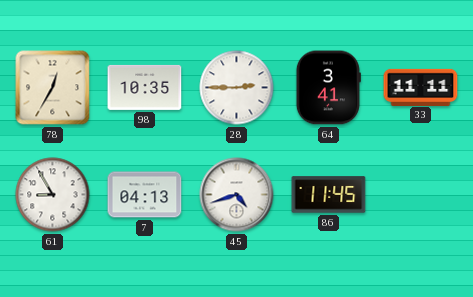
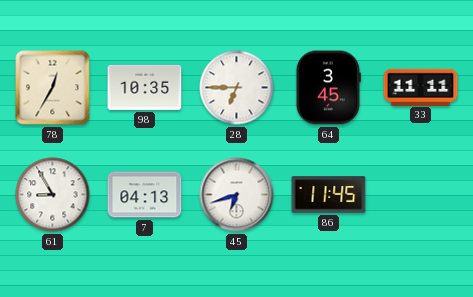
28: 2:45 -> 6:45
64: 3:41 -> 3:45
45: 4:42 -> 6:42
